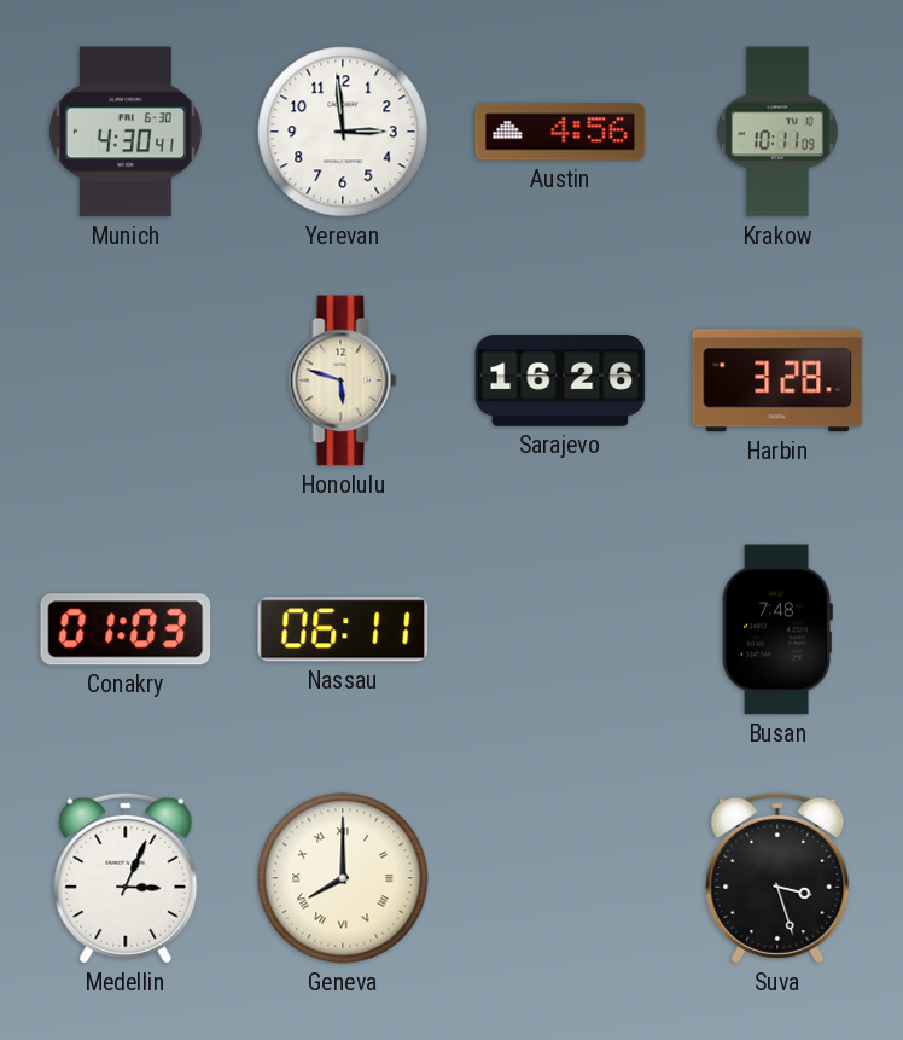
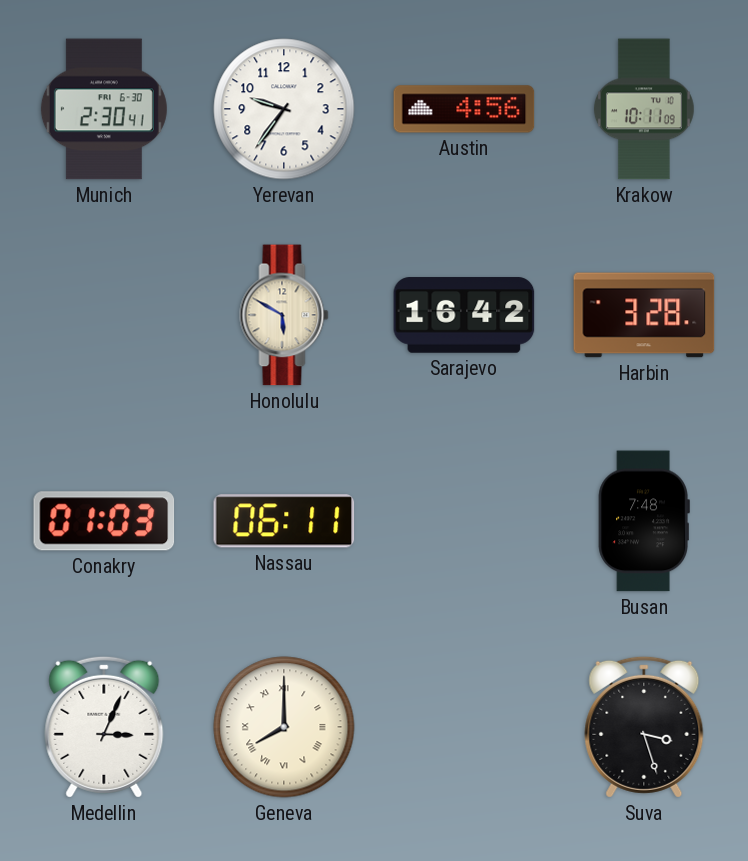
Munich: 4:30 -> 2:30
Yerevan: 2:59 -> 9:36
Honolulu: 5:48 -> 5:50
Sarajevo: 16:26 -> 16:42
